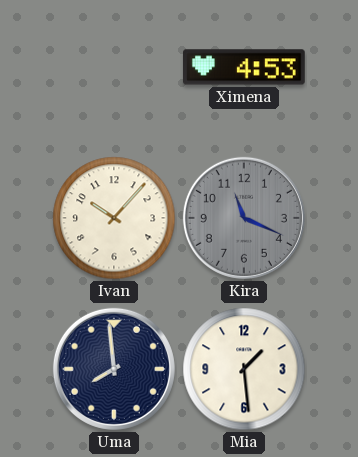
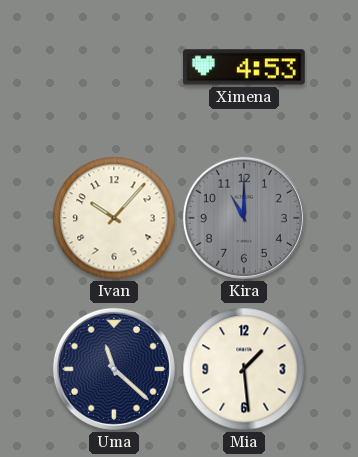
Kira: 11:19 -> 11:00
Uma: 7:59 -> 11:22
